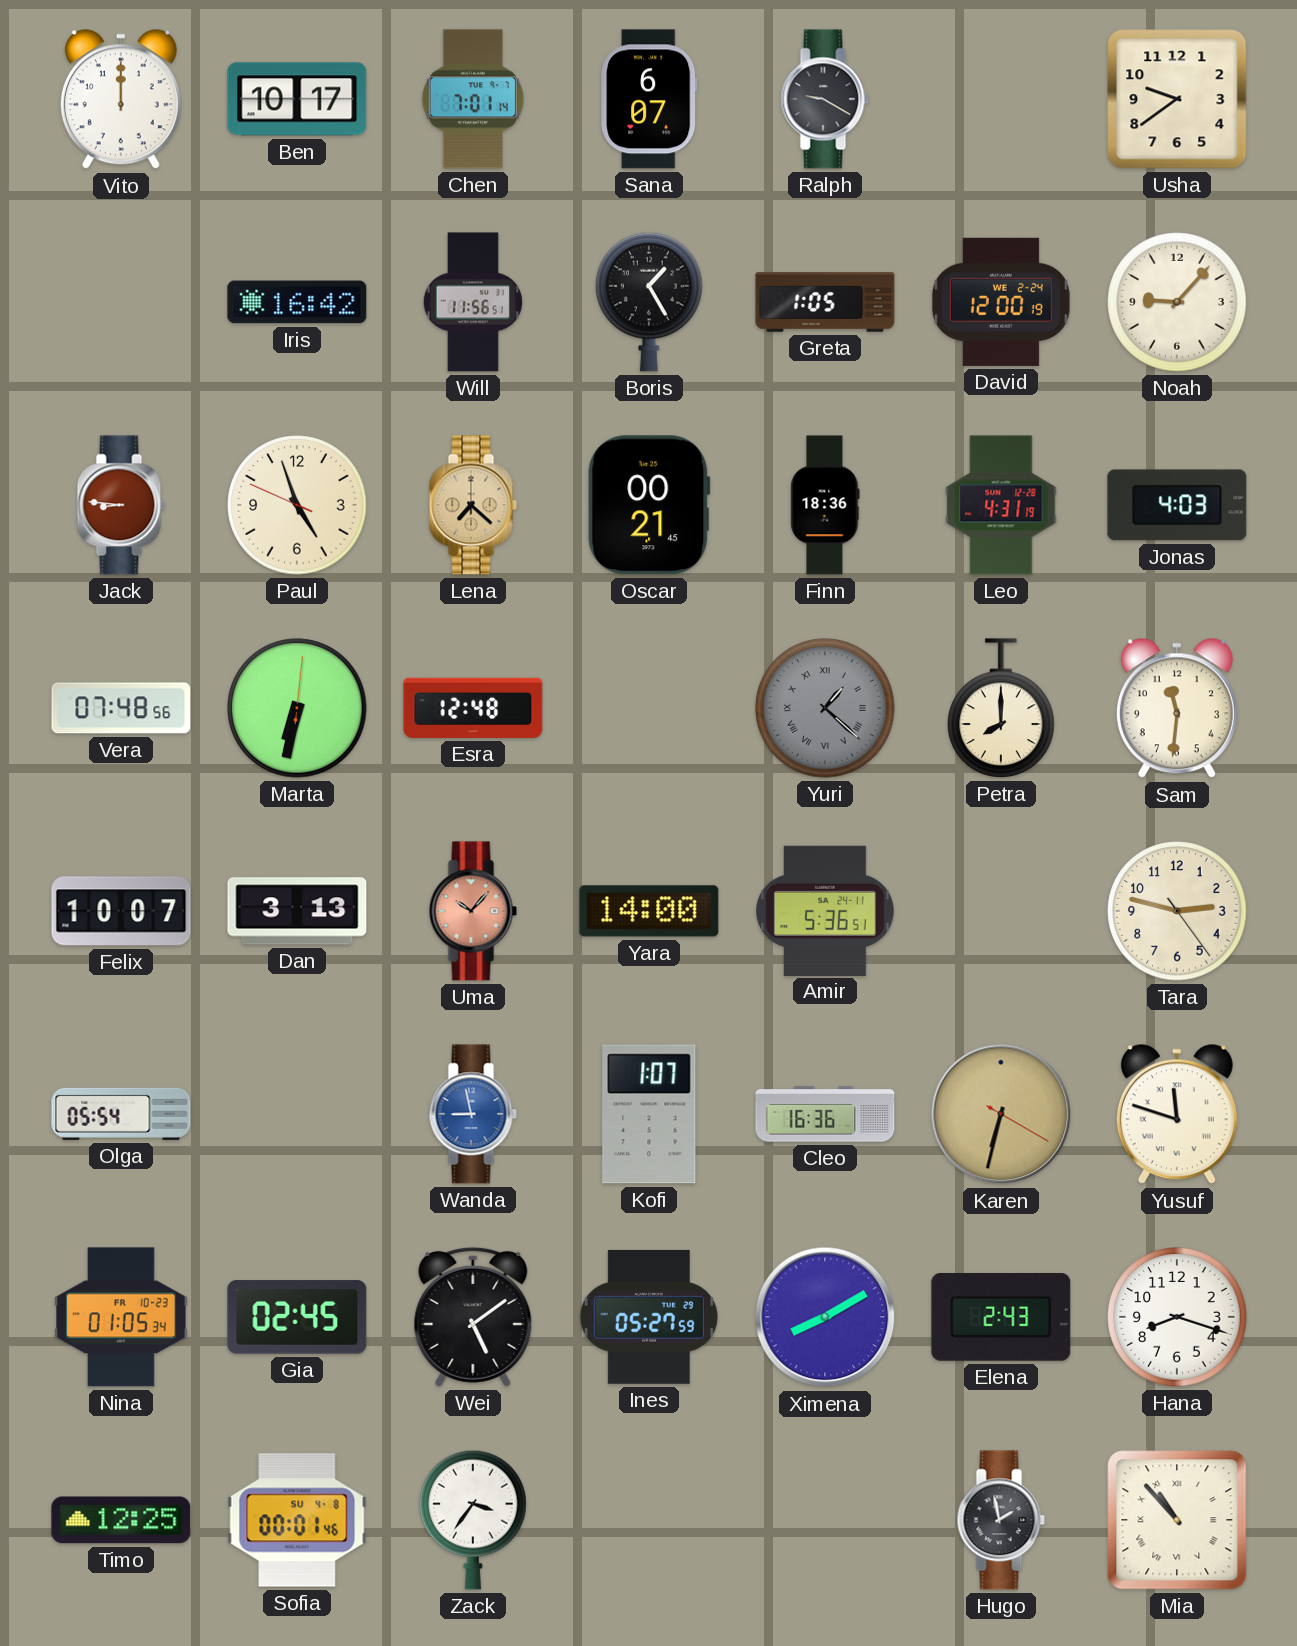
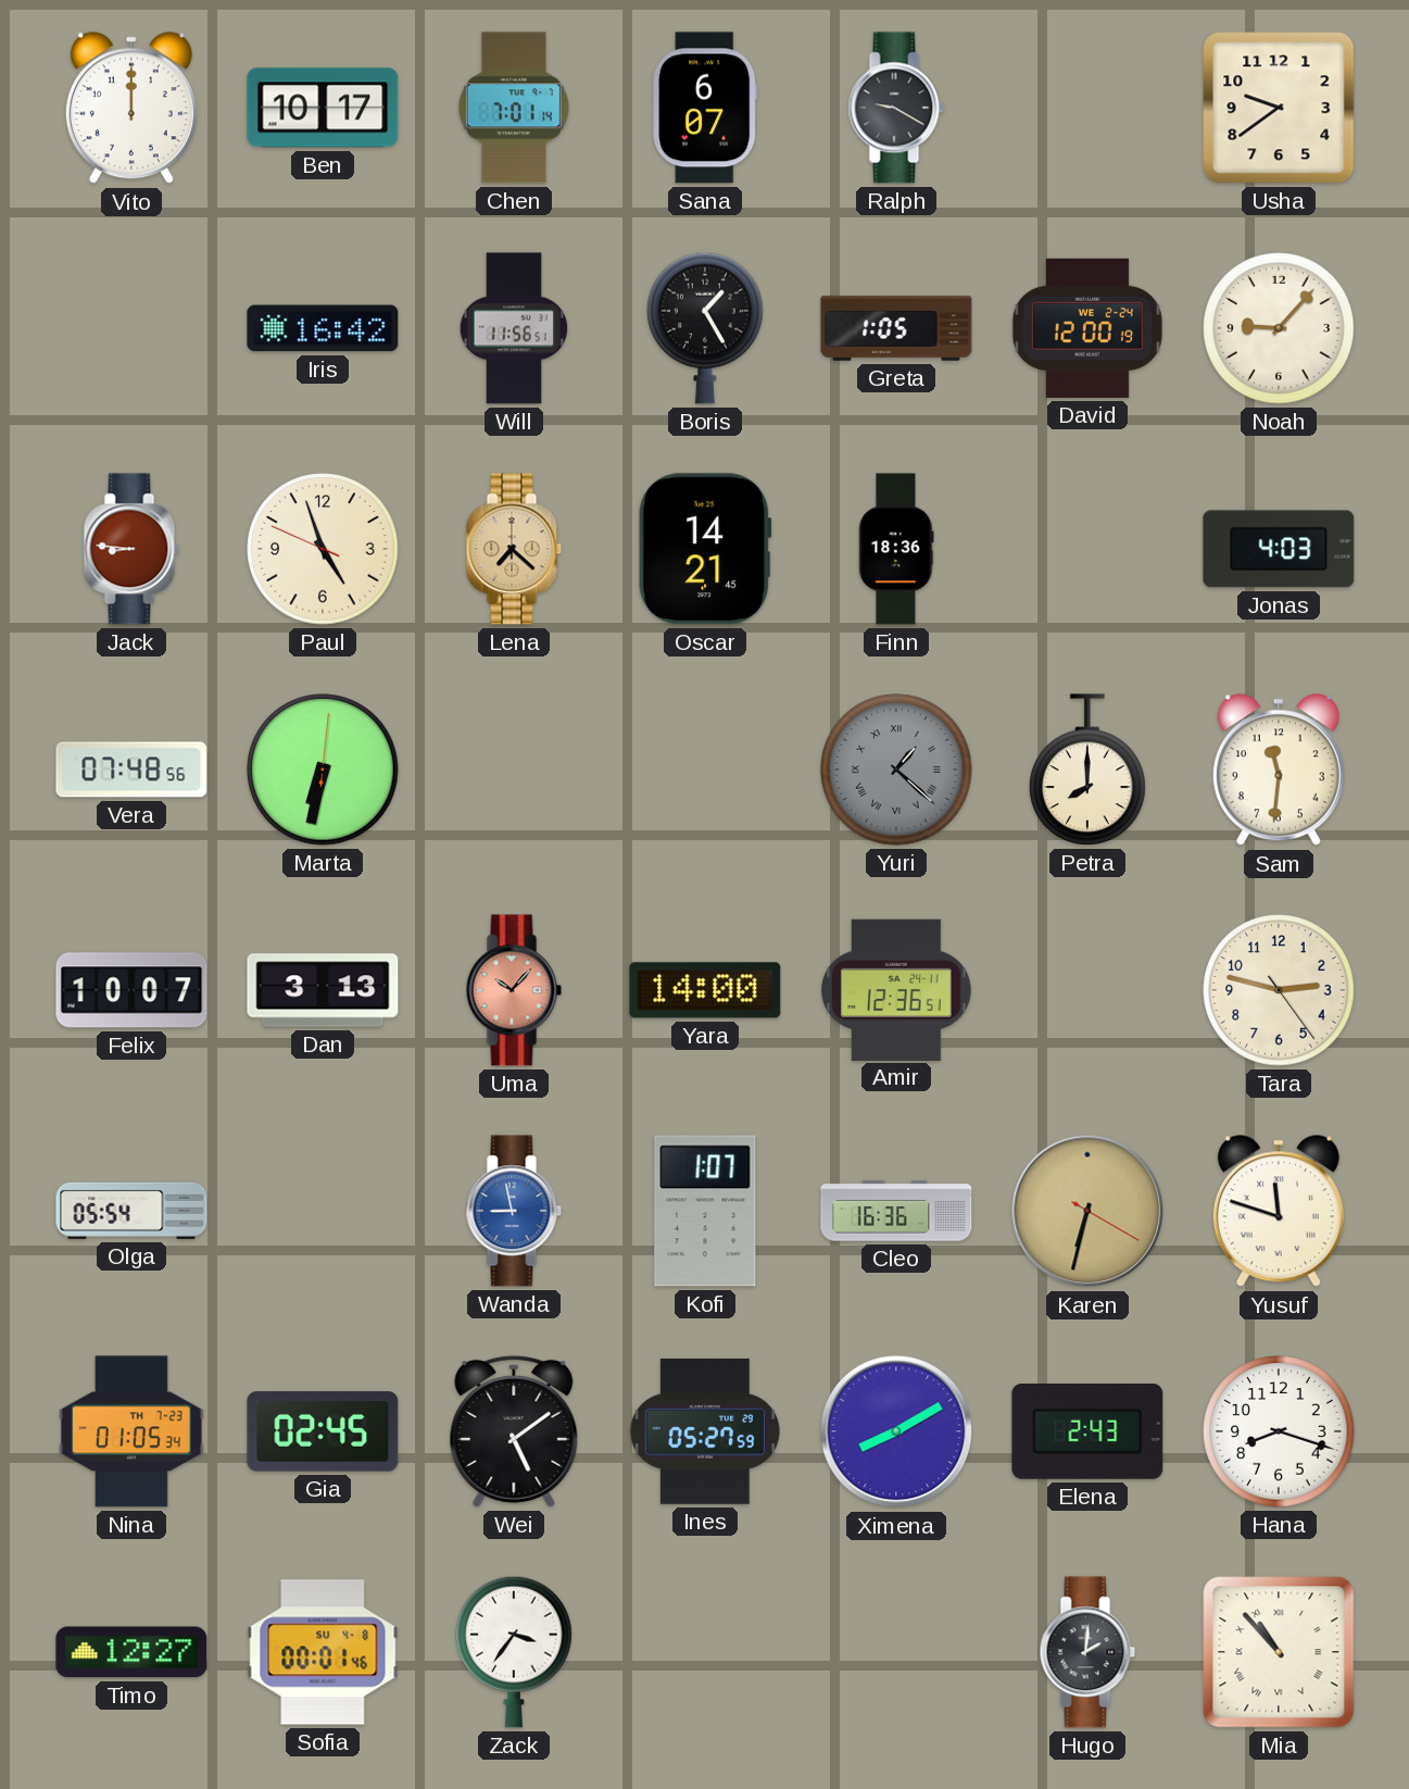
Oscar: 00:21 -> 14:21
Leo: 4:31 -> none
Esra: 12:48 -> none
Amir: 5:36 -> 12:36
Nina date: FR 10-23 -> TH 7-23
Timo: 12:25 -> 12:27
Hugo: 1:58 -> 2:01
